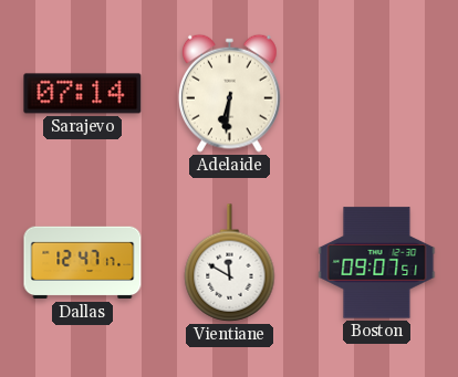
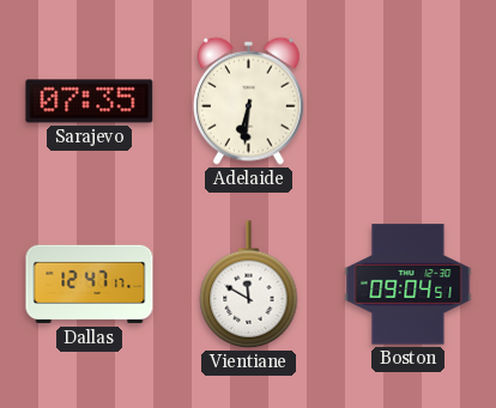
Sarajevo: 07:14 -> 07:35
Boston: 09:07 -> 09:04
